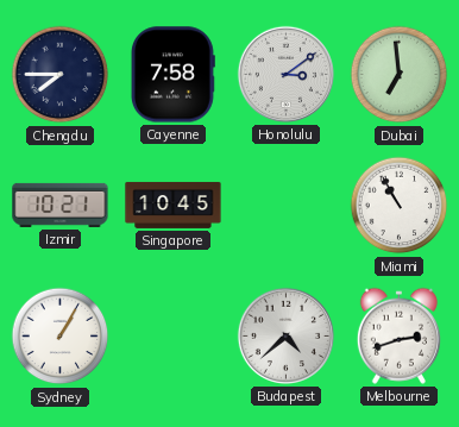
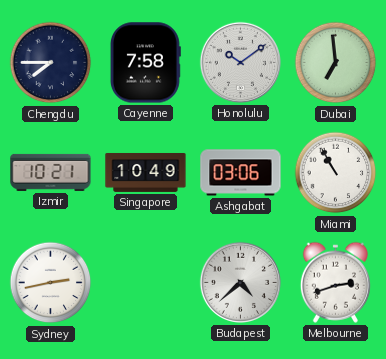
Honolulu: 3:09 -> 10:09
Singapore: 10:45 -> 10:49
Ashgabat: none -> 03:06
Sydney: 1:05 -> 2:43
